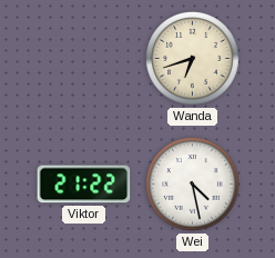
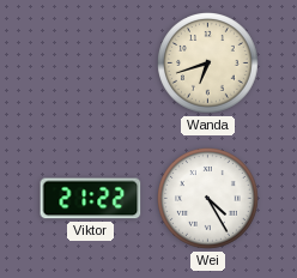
Wei: 4:28 -> 4:25
